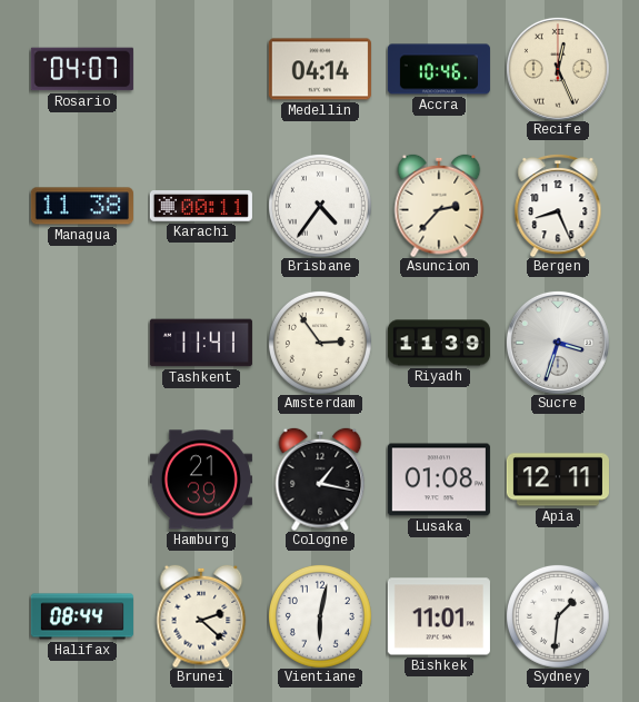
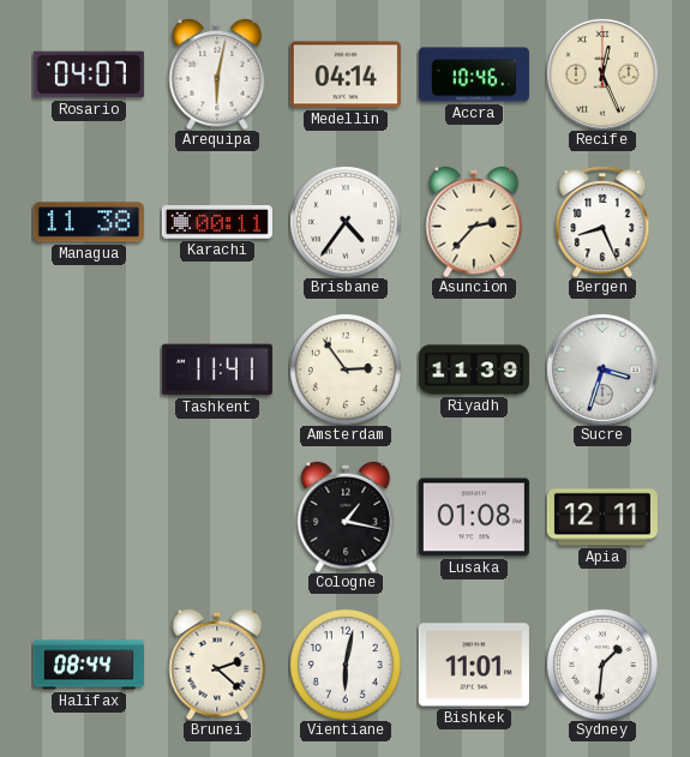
Arequipa: none -> 6:02
Hamburg: 21:39 -> none
